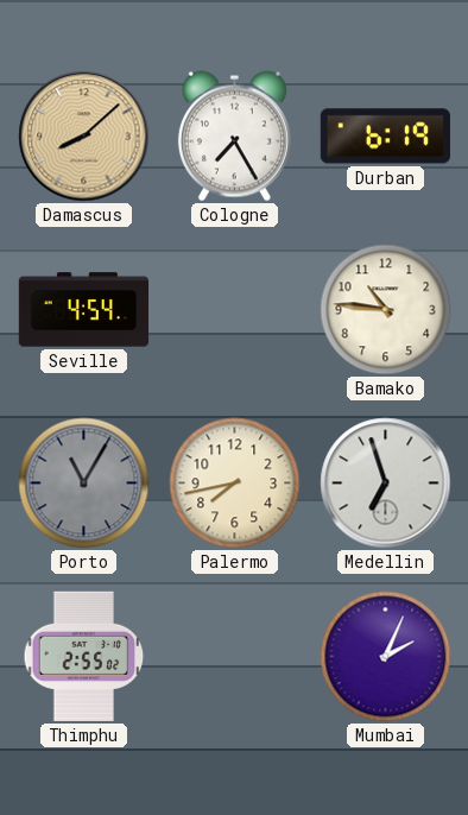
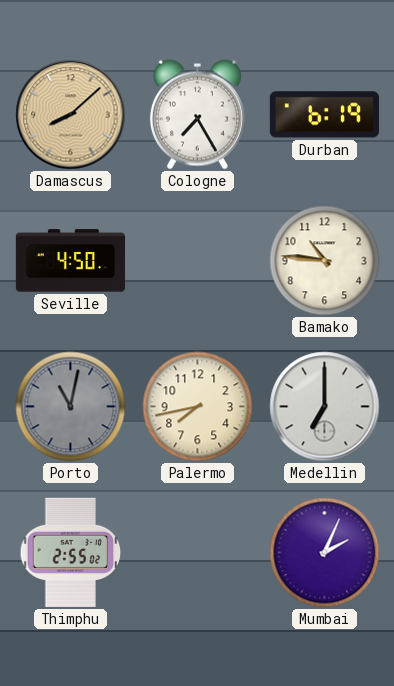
Seville: 4:54 -> 4:50
Porto: 11:05 -> 11:02
Medellin: 6:57 -> 7:00
